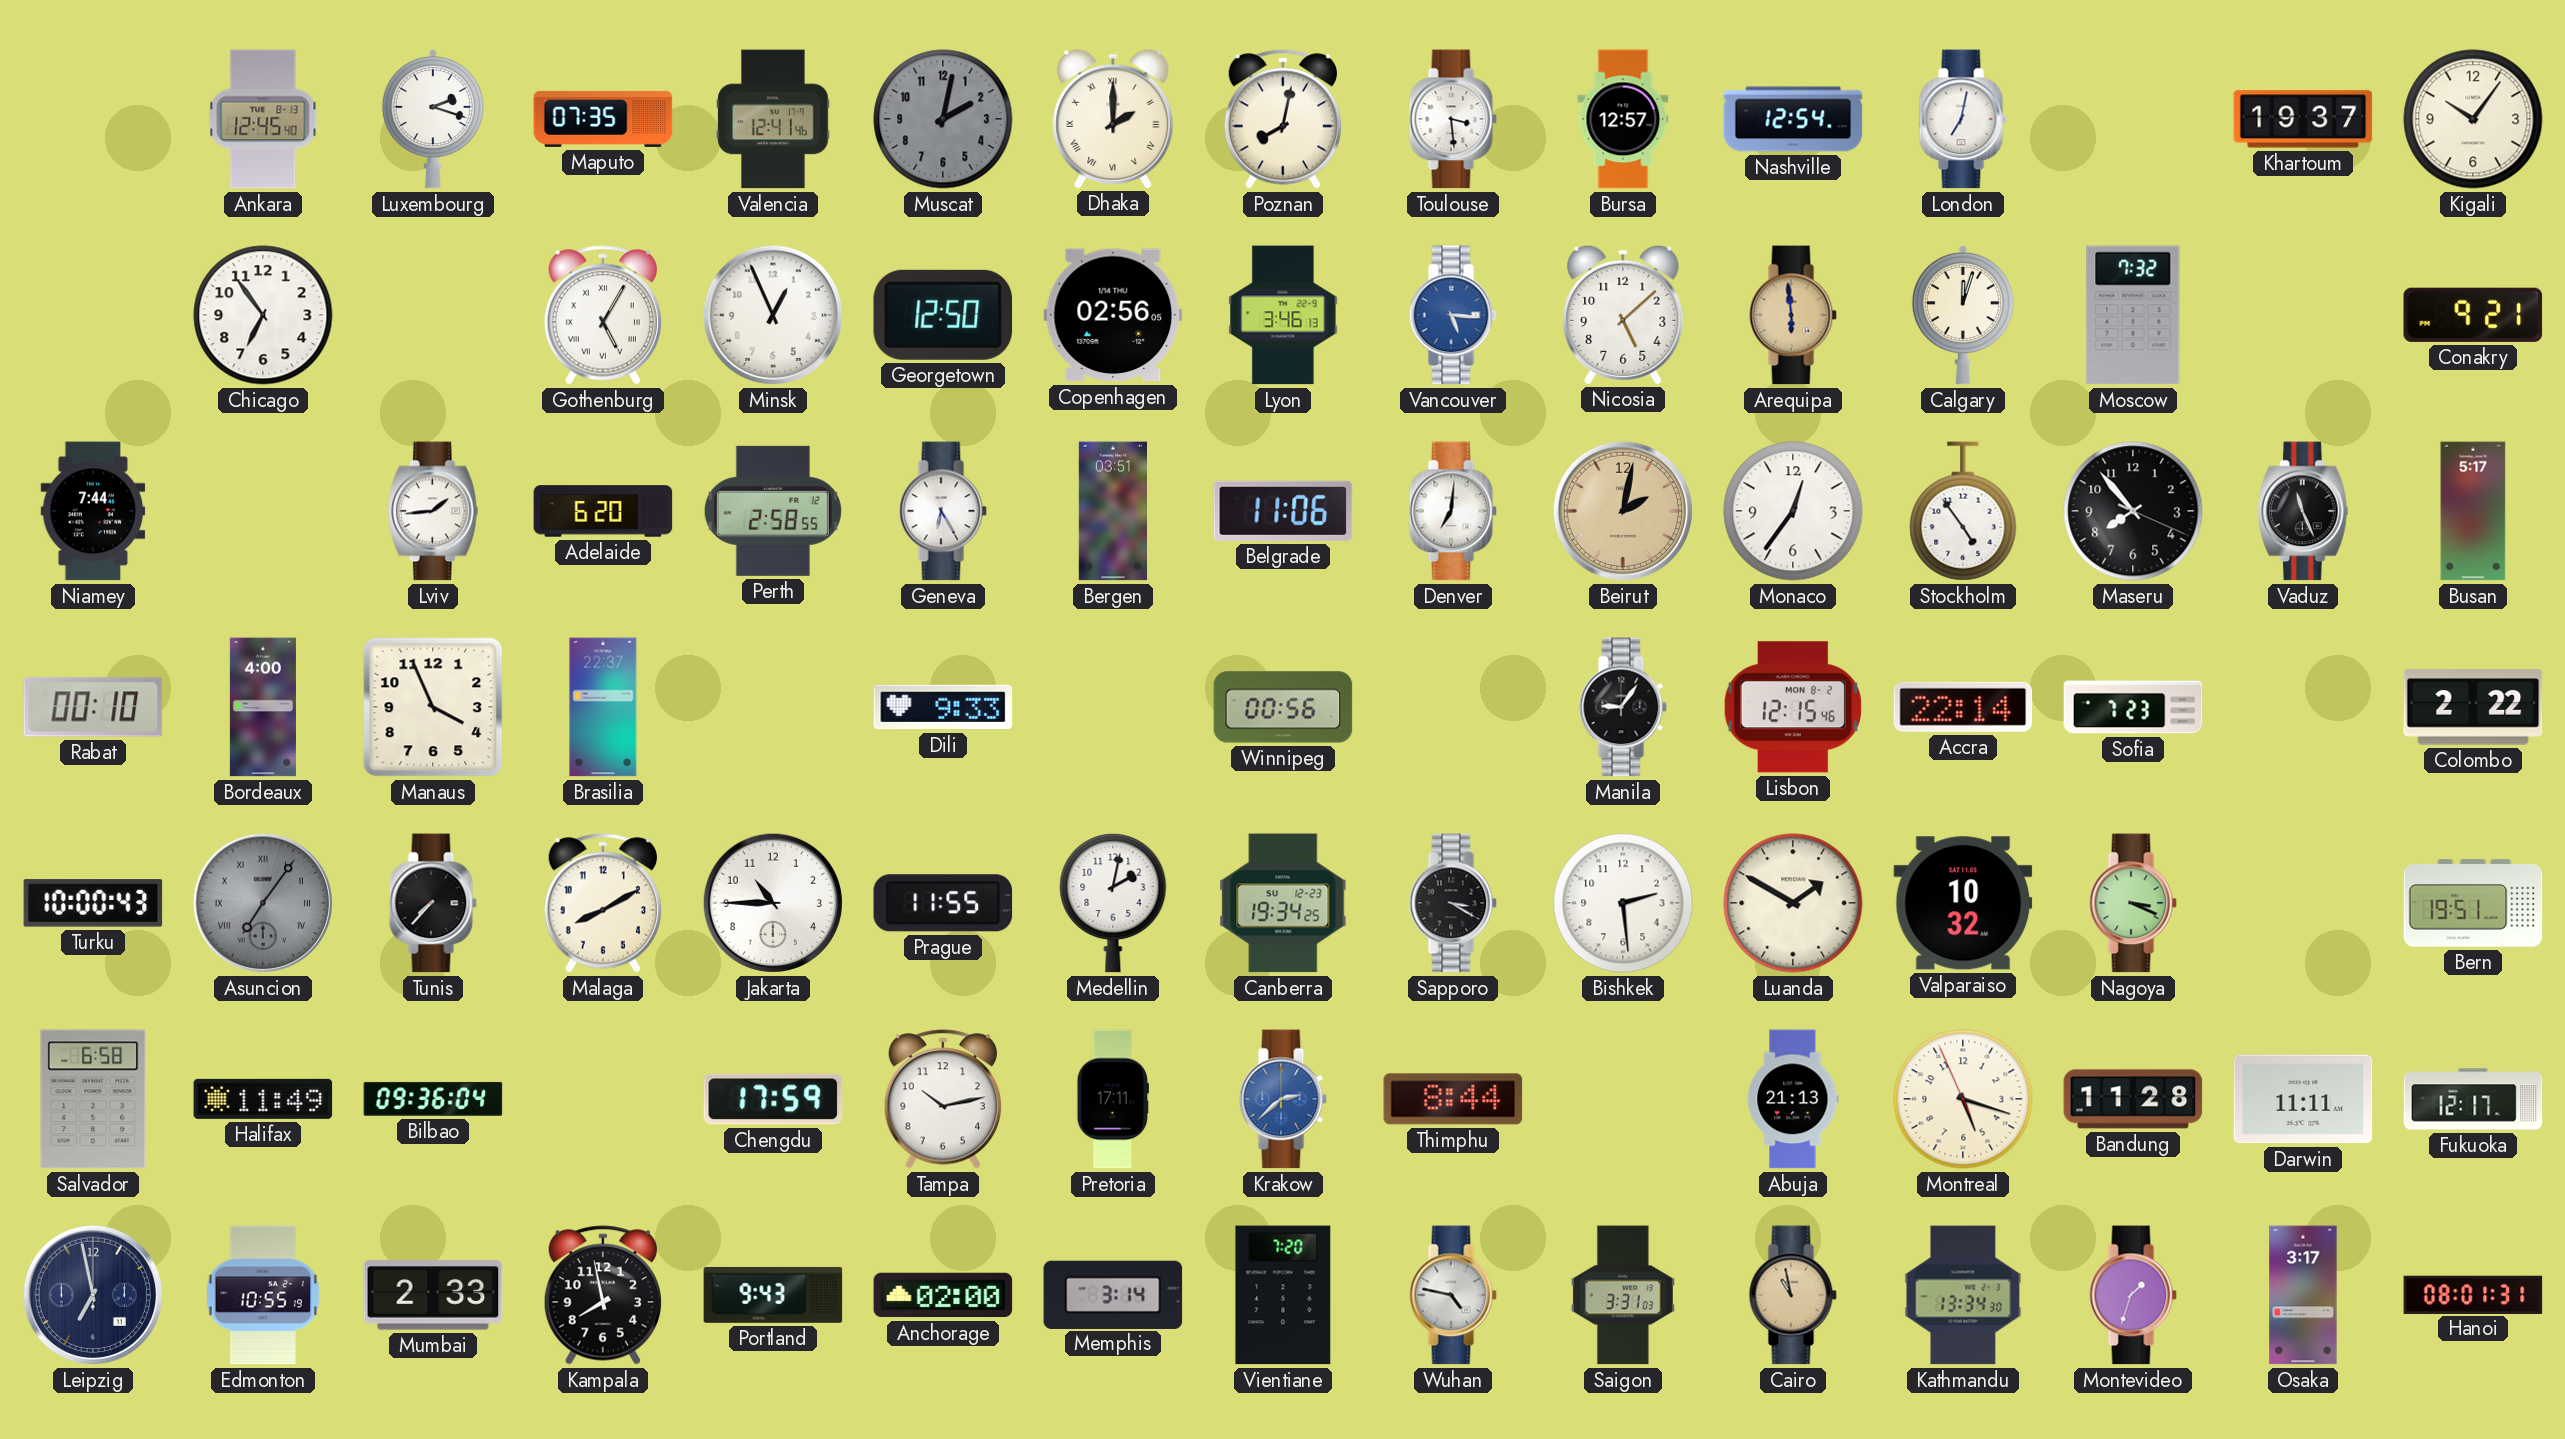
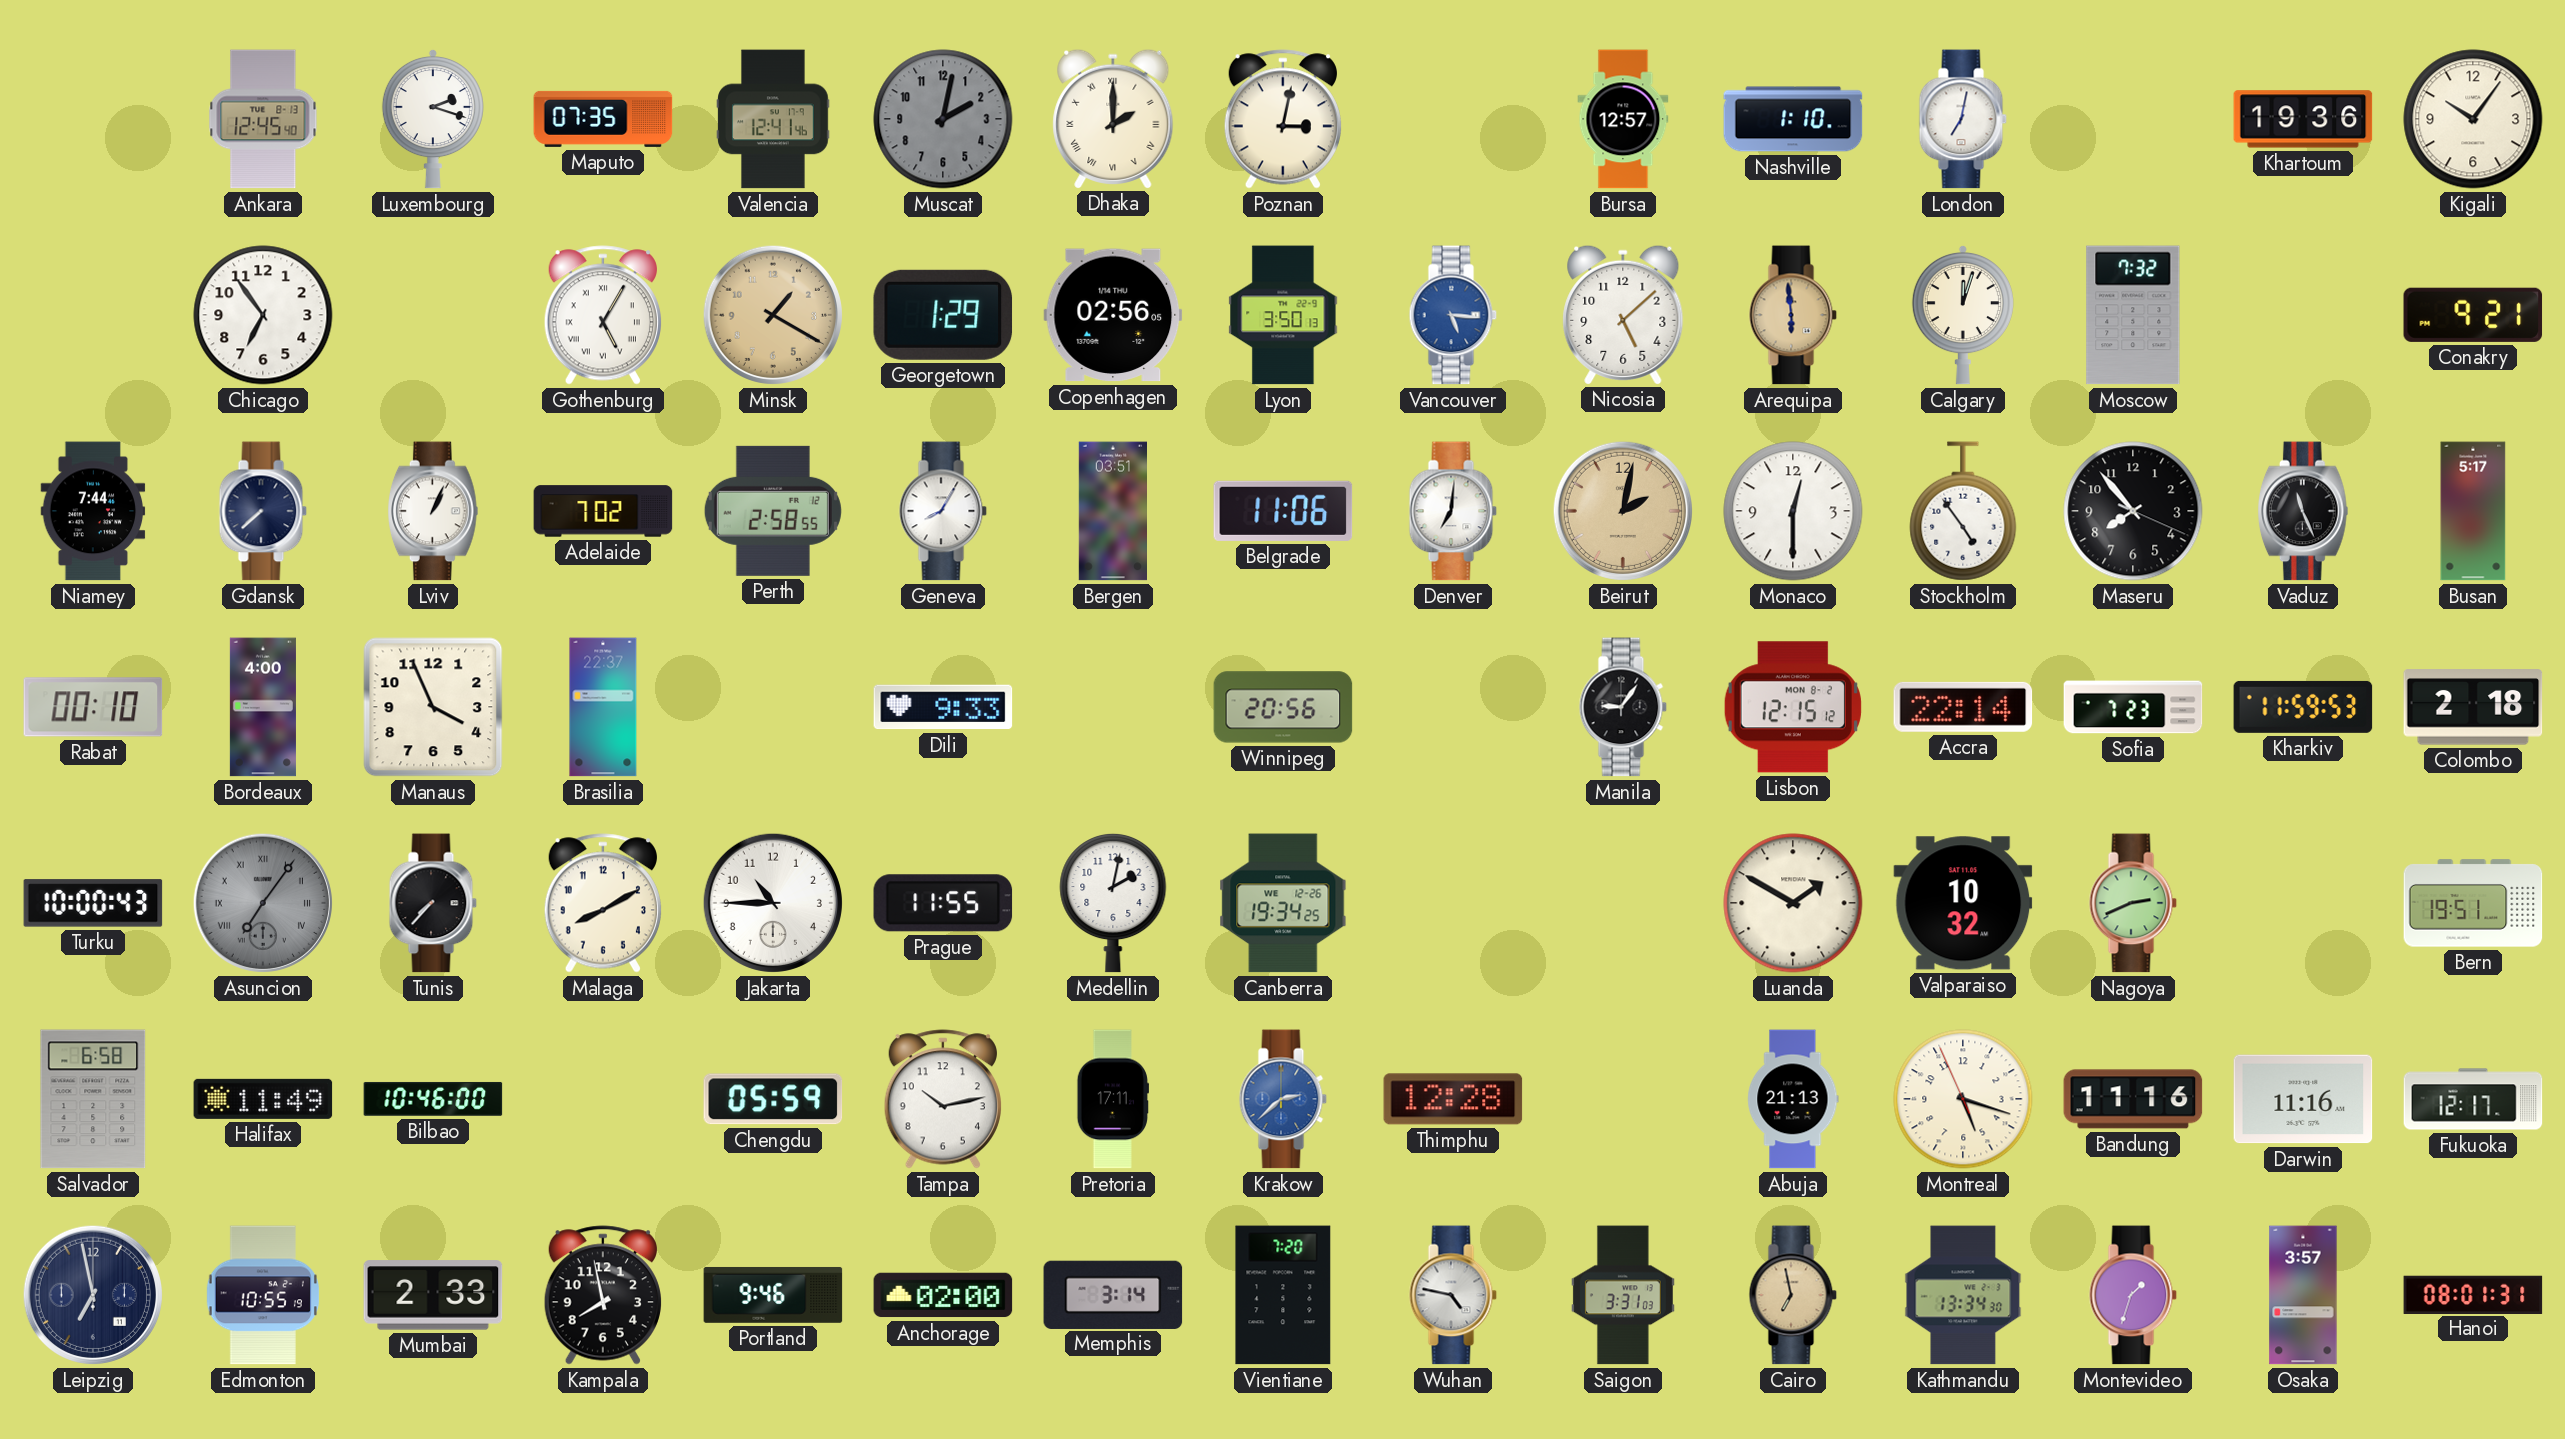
Poznan: 8:02 -> 3:02
Toulouse: 3:29 -> none
Nashville: 12:54 -> 1:10
Khartoum: 19:37 -> 19:36
Minsk: 12:56 -> 1:20
Minsk dial: white -> champagne
Georgetown: 12:50 -> 1:29
Lyon: 3:46 -> 3:50
Gdansk: none -> 7:38
Lviv: 1:44 -> 1:04
Adelaide: 6:20 -> 7:02
Geneva: 6:25 -> 8:05
Monaco: 12:36 -> 12:30
Winnipeg: 00:56 -> 20:56
Lisbon: 12:15:46 -> 12:15:12
Kharkiv: none -> 11:59
Colombo: 2:22 -> 2:18
Canberra date: SU 12-23 -> WE 12-26
Sapporo: 3:20 -> none
Bishkek: 2:29 -> none
Nagoya: 3:19 -> 2:41
Bilbao: 09:36 -> 10:46
Chengdu: 17:59 -> 05:59
Thimphu: 8:44 -> 12:28
Bandung: 11:28 -> 11:16
Darwin: 11:11 -> 11:16
Portland: 9:43 -> 9:46
Cairo: 10:58 -> 6:58
Osaka: 3:17 -> 3:57
